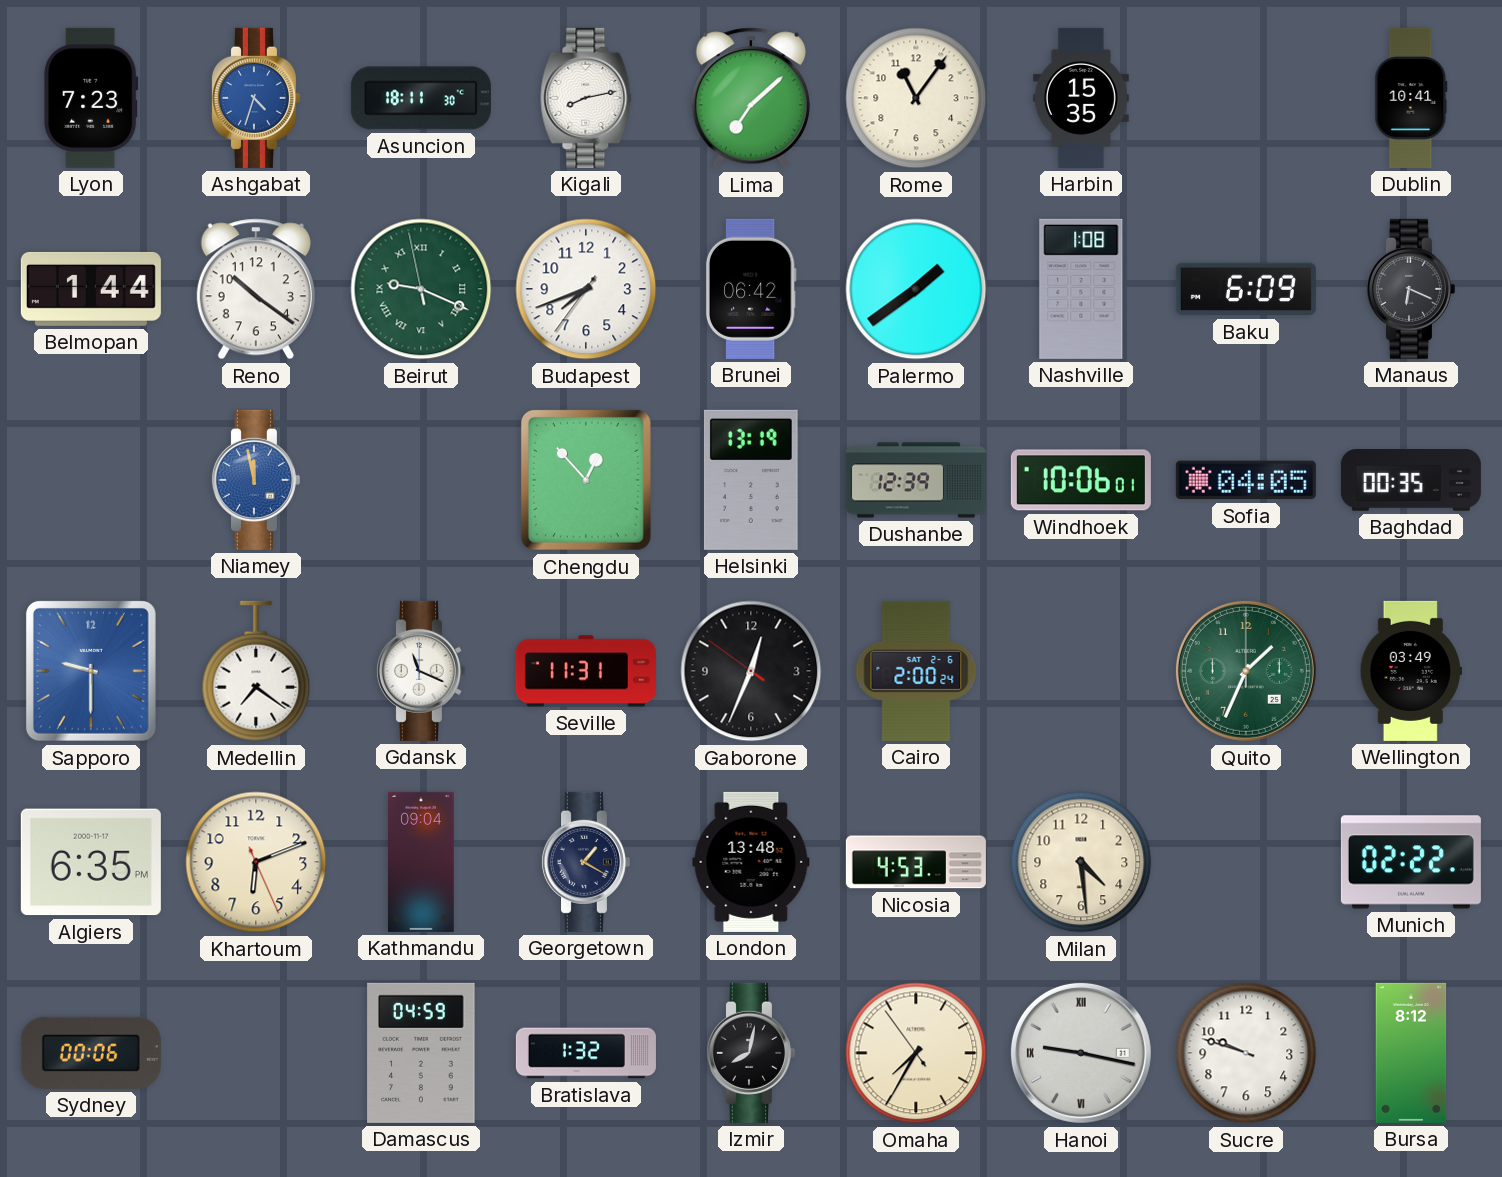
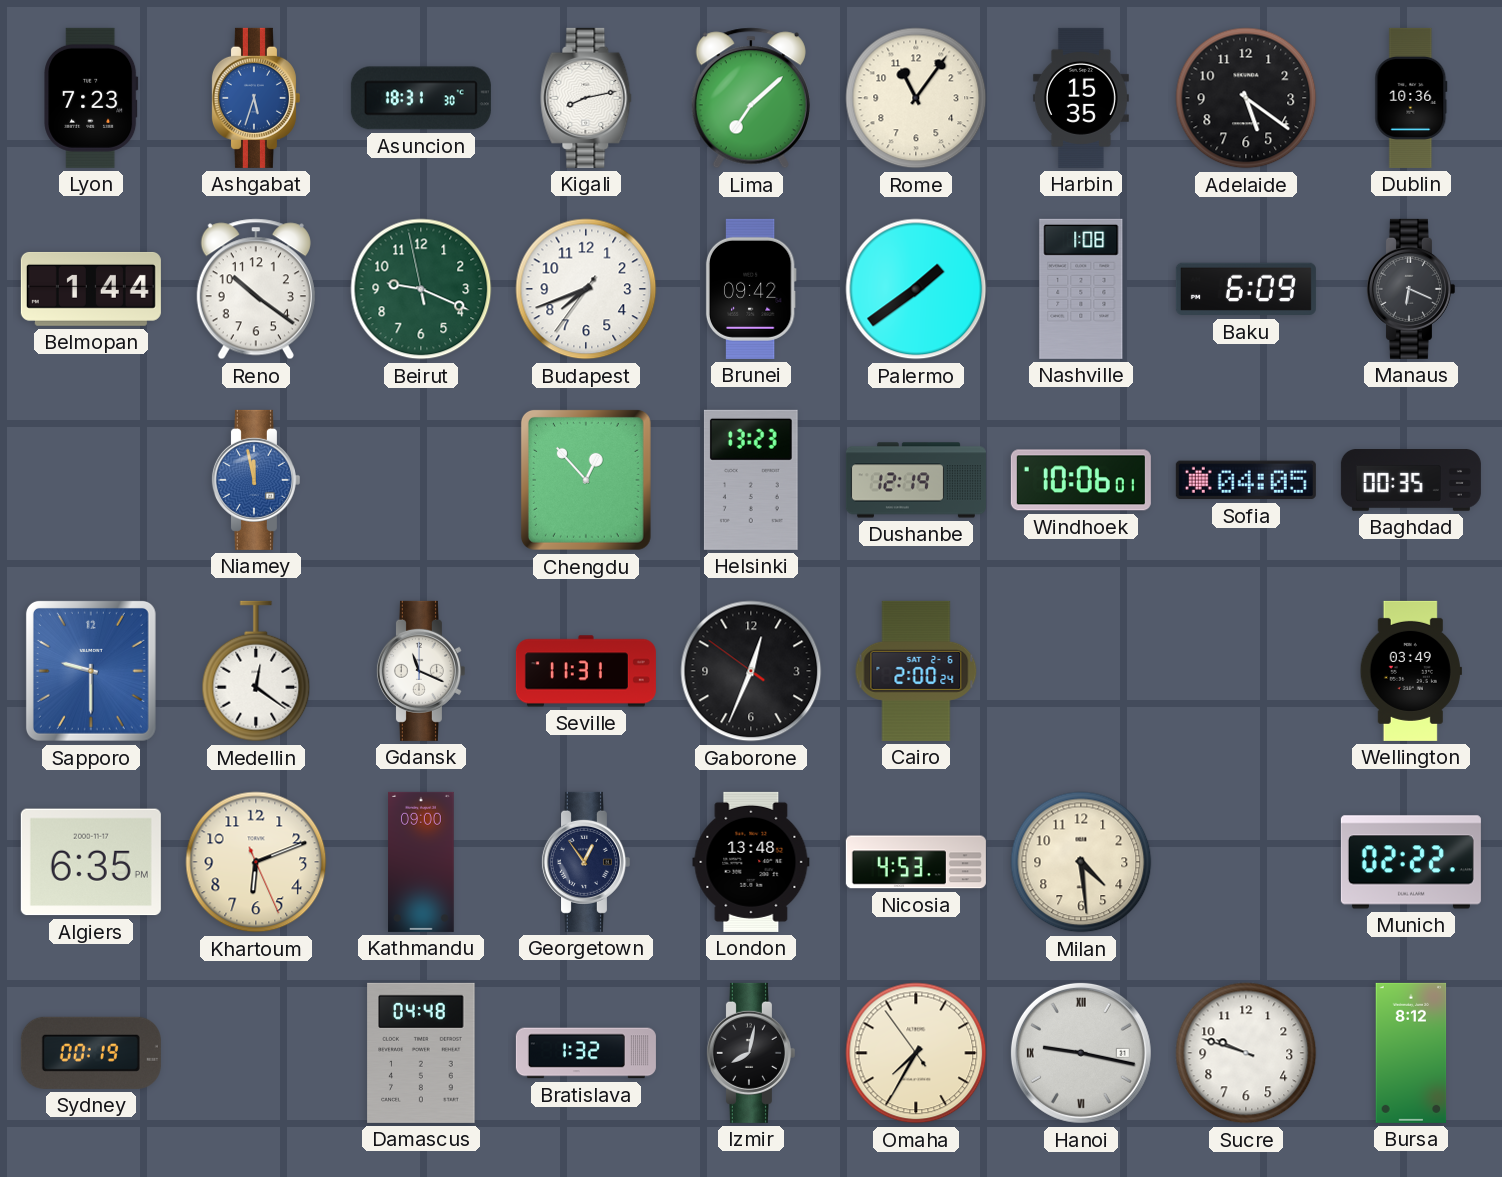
Ashgabat: 4:33 -> 5:33
Asuncion: 18:11 -> 18:31
Adelaide: none -> 5:21
Dublin: 10:41 -> 10:36
Beirut numerals: Roman -> Arabic
Brunei: 06:42 -> 09:42
Helsinki: 13:19 -> 13:23
Dushanbe: 12:39 -> 12:19
Medellin: 7:21 -> 12:21
Quito: 1:34 -> none
Kathmandu: 09:04 -> 09:00
Georgetown: 1:20 -> 12:54
Sydney: 00:06 -> 00:19
Damascus: 04:59 -> 04:48
